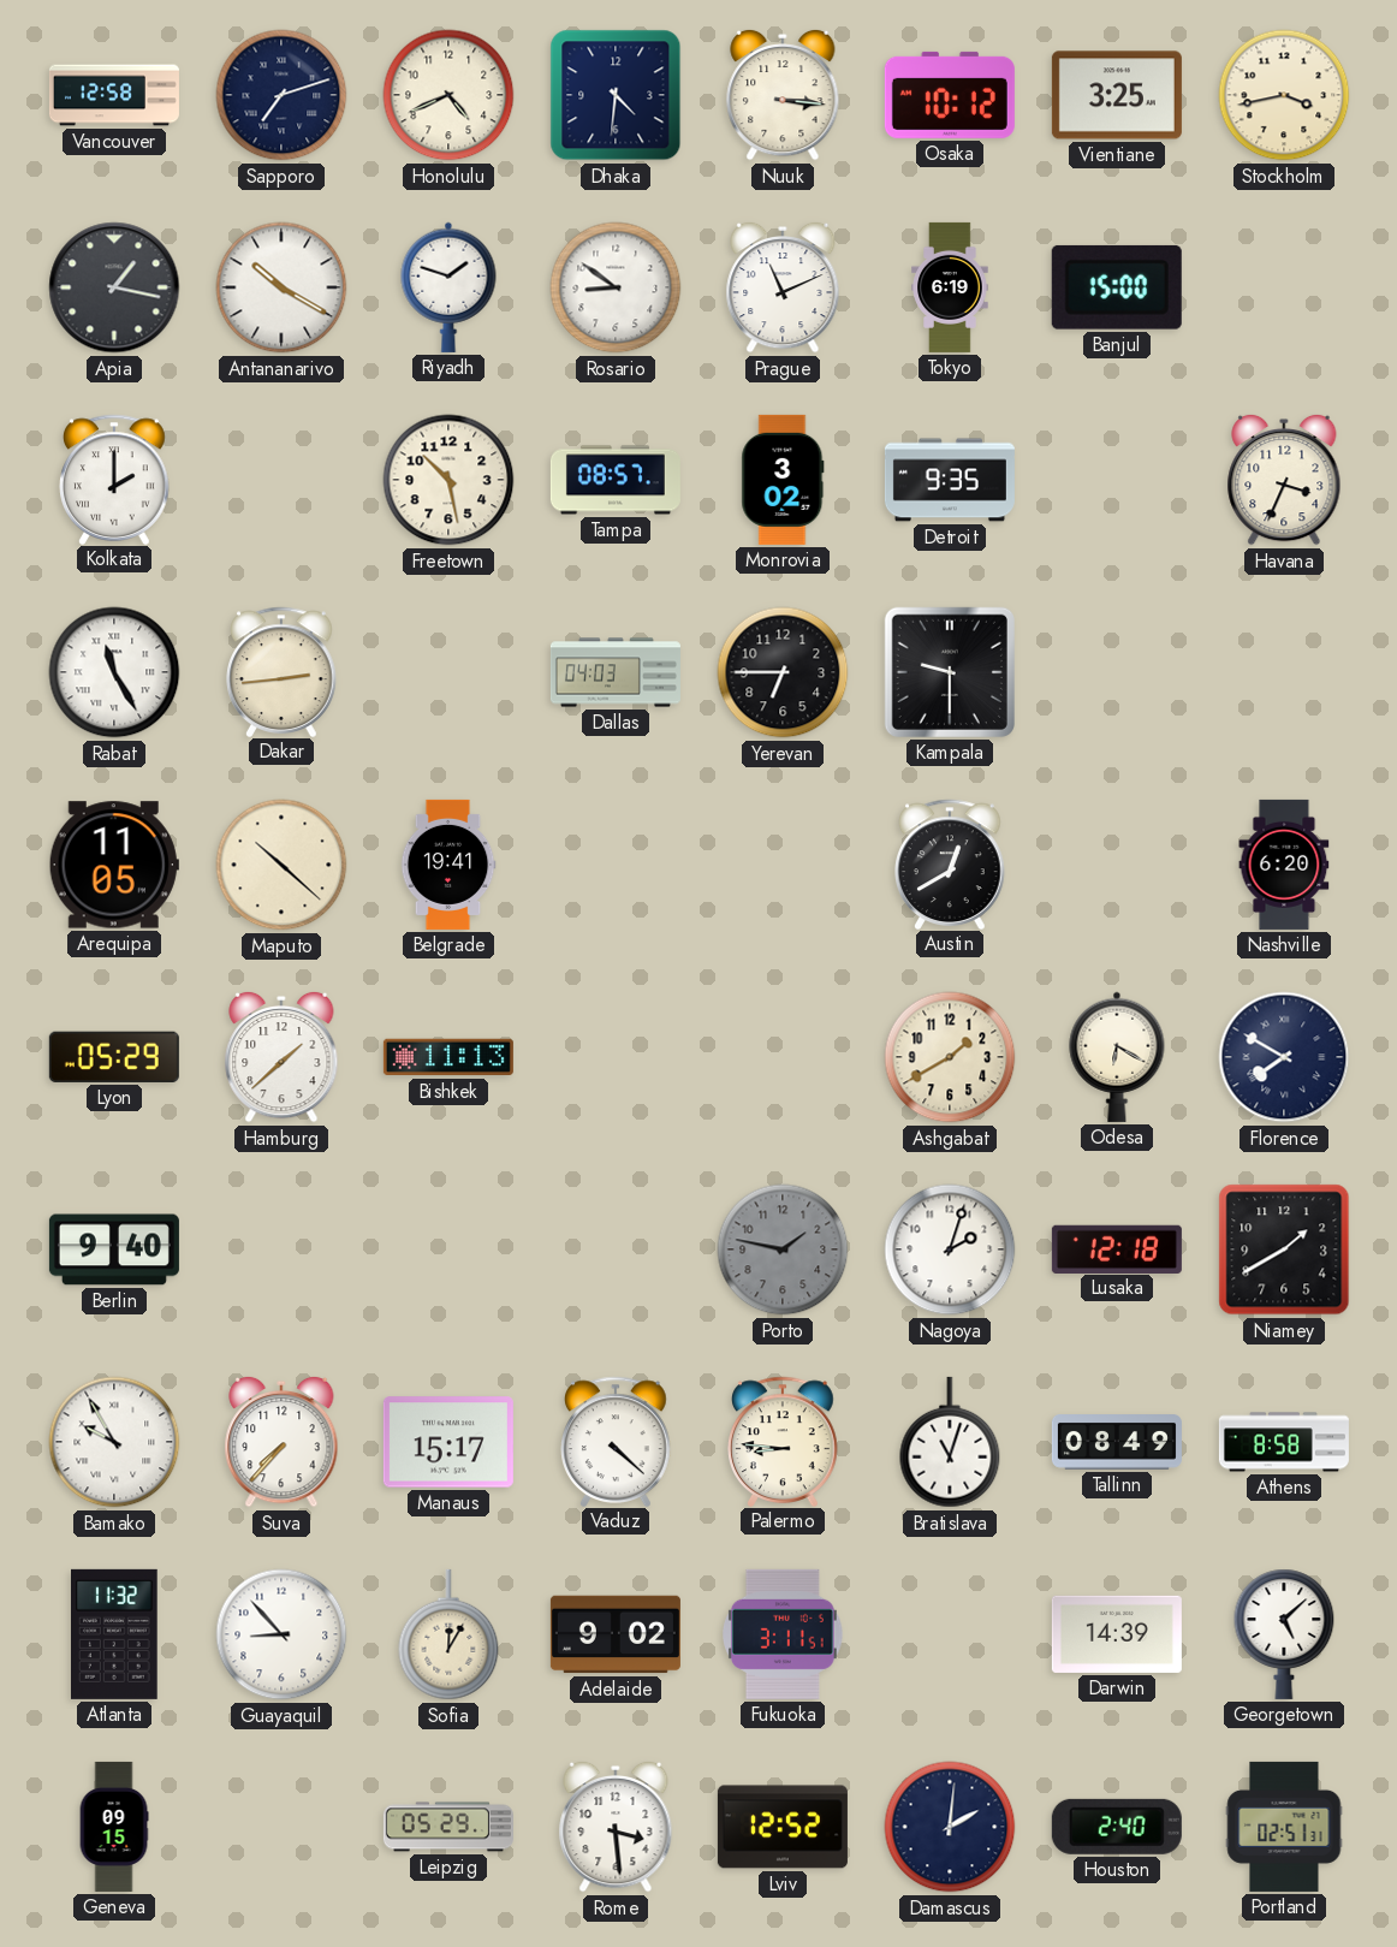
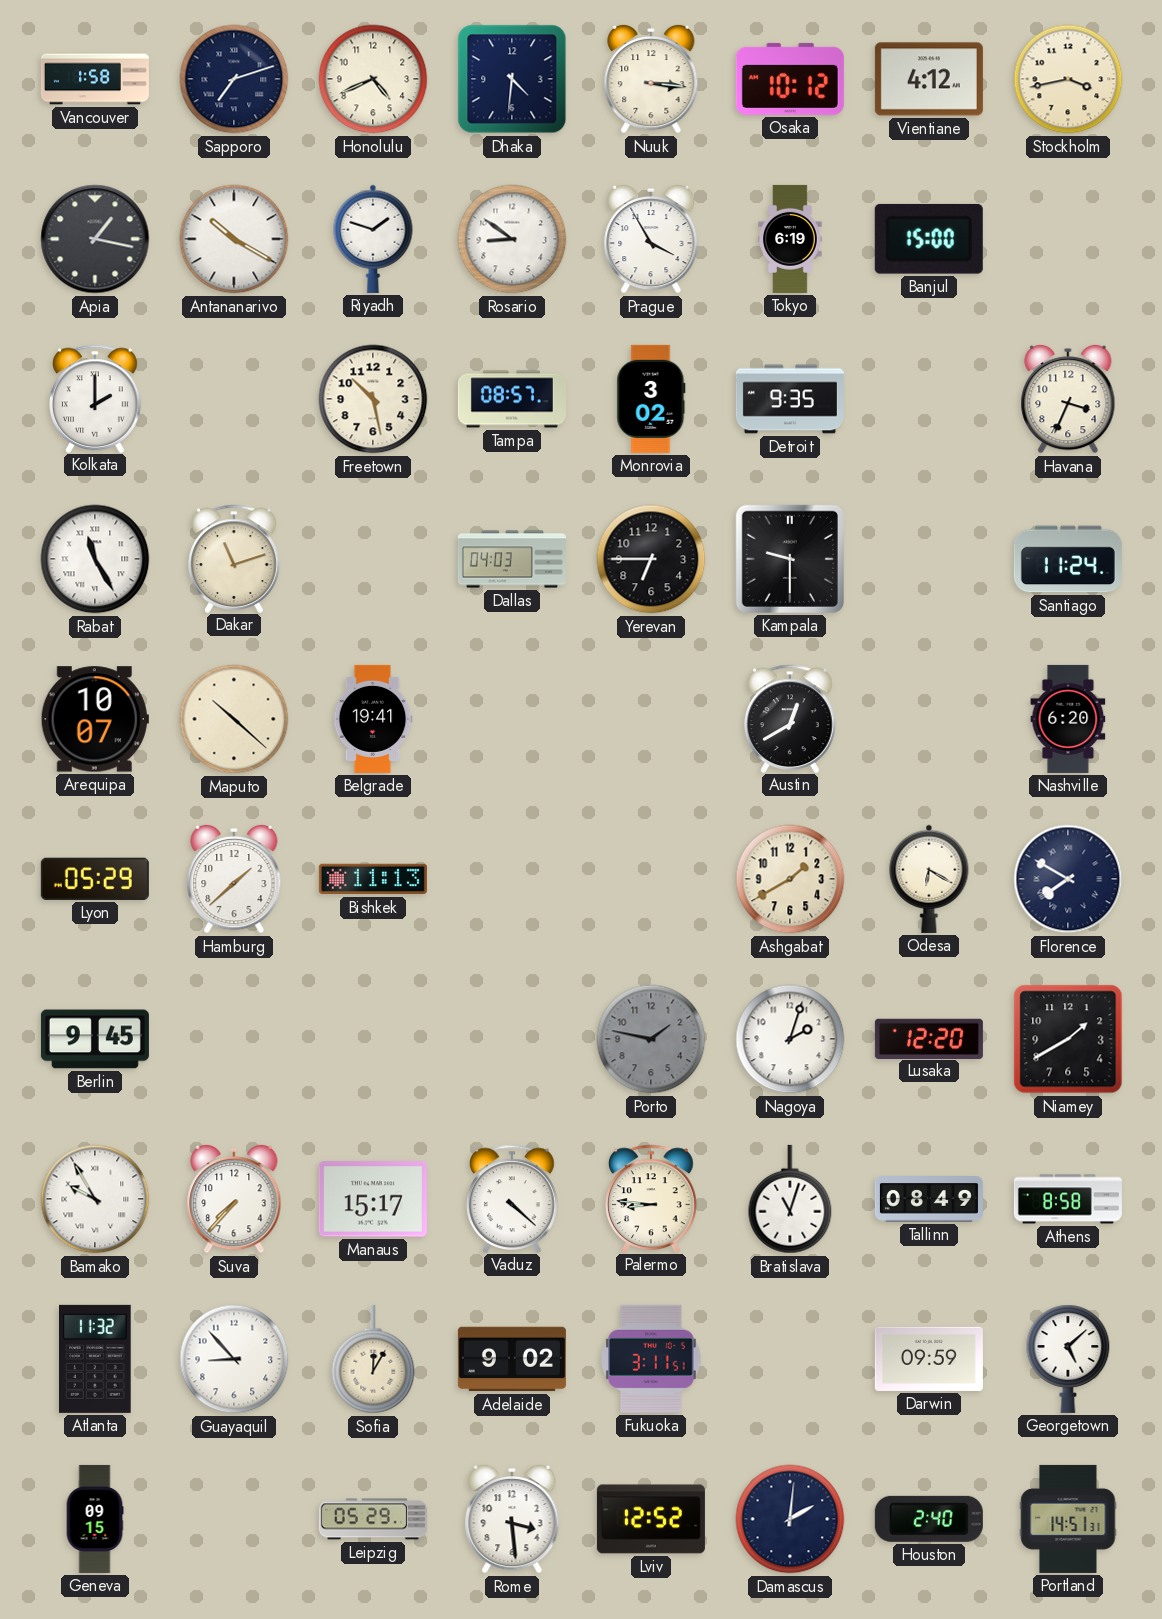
Vancouver: 12:58 -> 1:58
Vientiane: 3:25 -> 4:12
Prague: 11:11 -> 3:55
Dakar: 2:44 -> 11:12
Santiago: none -> 11:24
Arequipa: 11:05 -> 10:07
Berlin: 9:40 -> 9:45
Lusaka: 12:18 -> 12:20
Darwin: 14:39 -> 09:59
Portland: 02:51 -> 14:51
